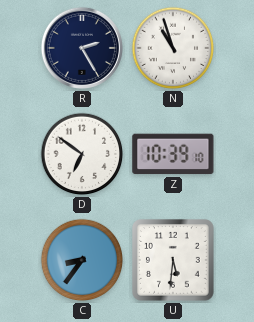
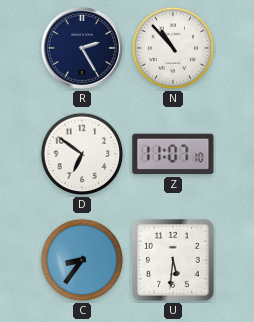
N: 10:57 -> 10:53
Z: 10:39 -> 11:07
